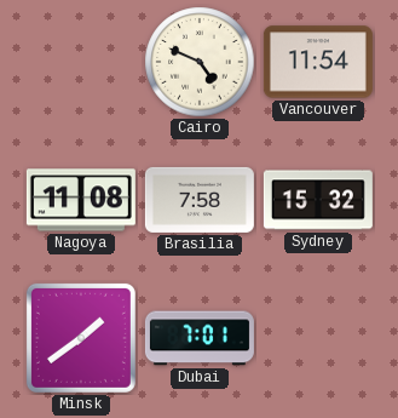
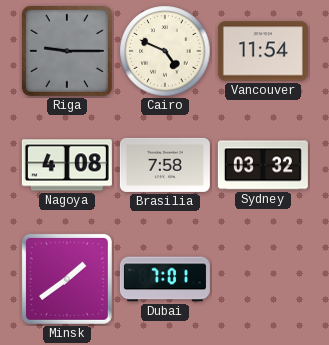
Riga: none -> 9:15
Nagoya: 11:08 -> 4:08
Sydney: 15:32 -> 03:32
